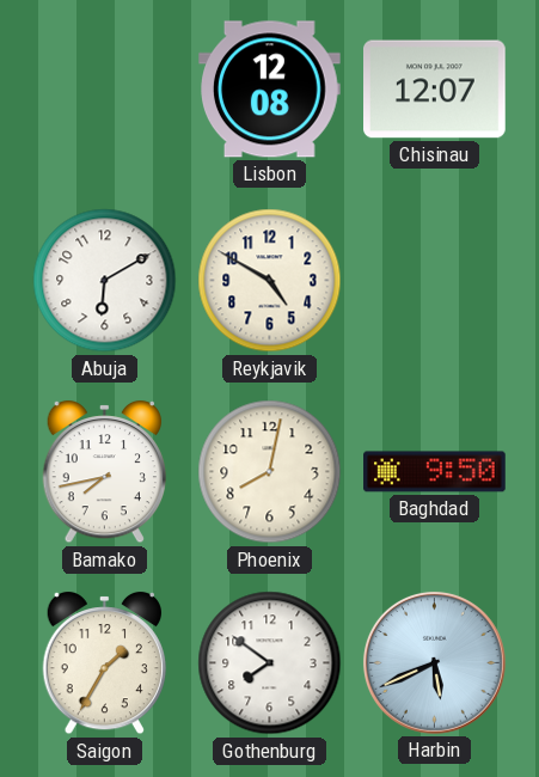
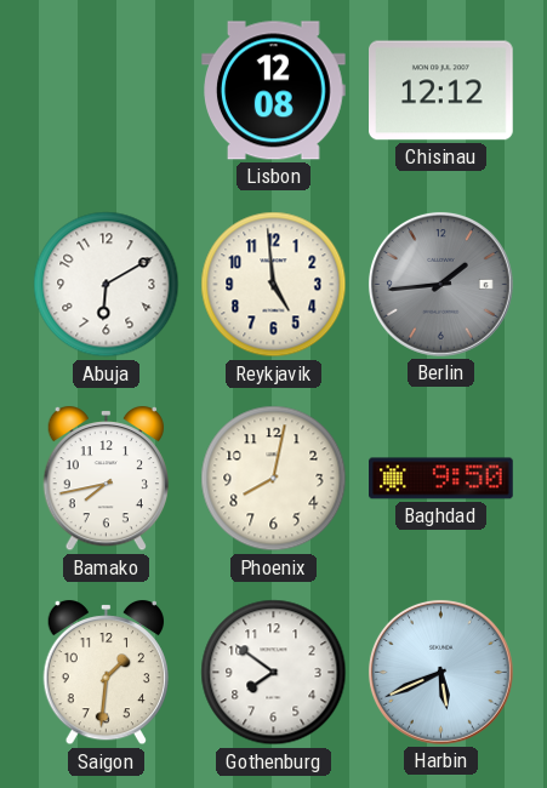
Chisinau: 12:07 -> 12:12
Reykjavik: 4:50 -> 4:59
Berlin: none -> 1:44
Saigon: 1:35 -> 1:31
